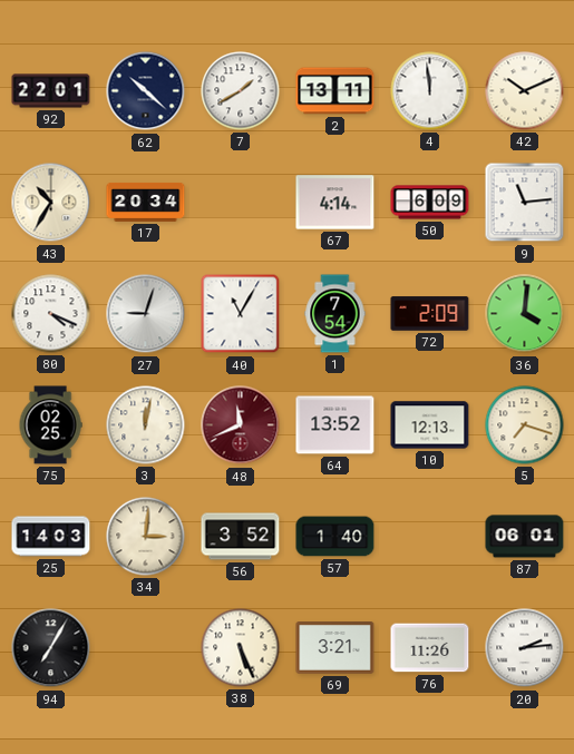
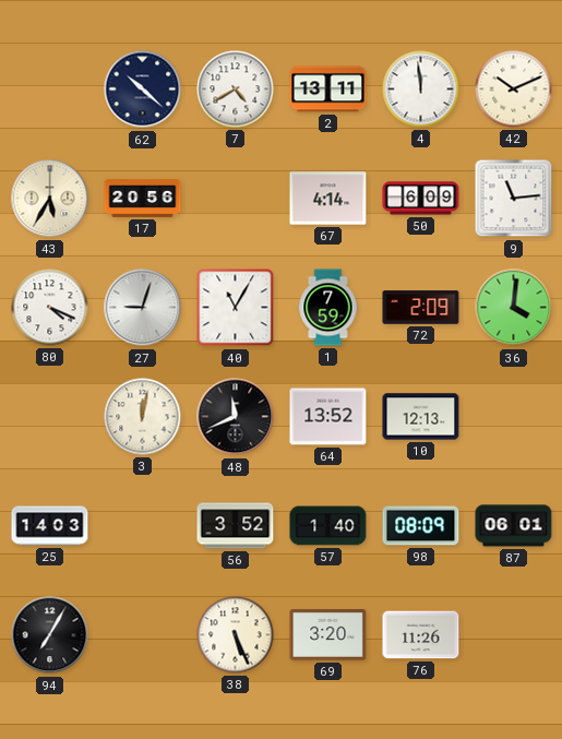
92: 22:01 -> none
7: 1:40 -> 4:40
43: 10:35 -> 5:35
17: 20:34 -> 20:56
1: 7:54 -> 7:59
75: 02:25 -> none
48 dial: burgundy -> black
5: 7:18 -> none
34: 3:01 -> none
98: none -> 08:09
69: 3:21 -> 3:20
20: 2:14 -> none
